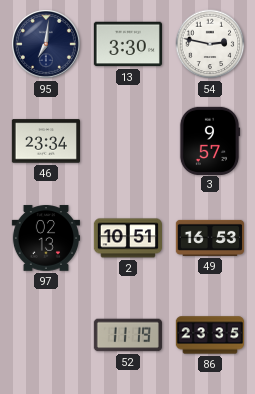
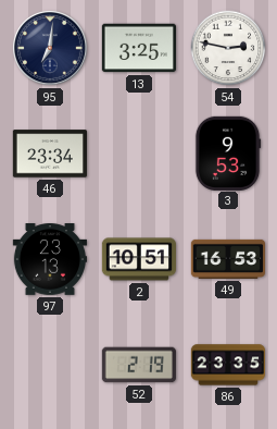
13: 3:30 -> 3:25
3: 9:57 -> 9:53
97: 02:13 -> 23:13
52: 11:19 -> 2:19
